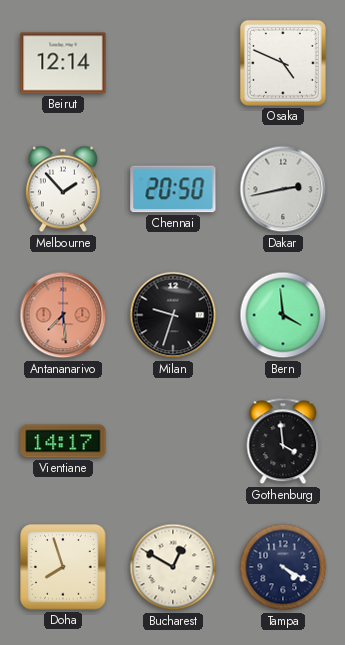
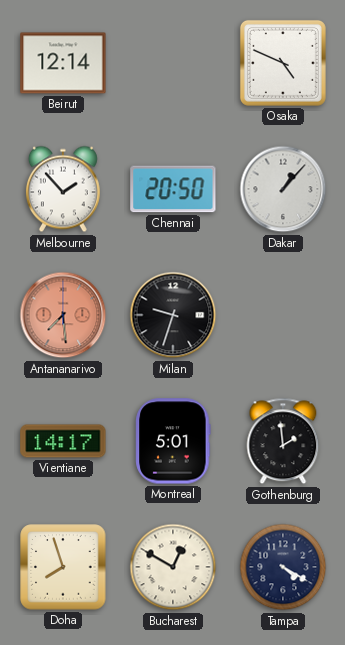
Dakar: 2:43 -> 1:07
Bern: 3:59 -> none
Montreal: none -> 5:01
Gothenburg: 3:59 -> 1:59
